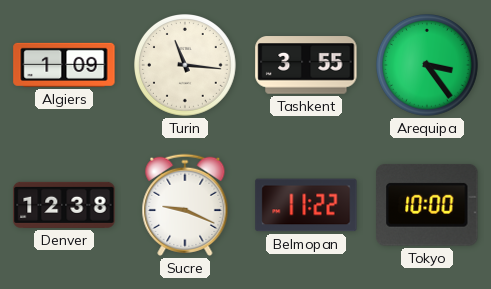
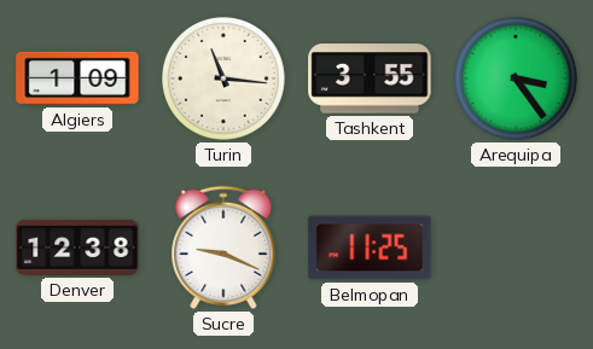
Belmopan: 11:22 -> 11:25
Tokyo: 10:00 -> none
